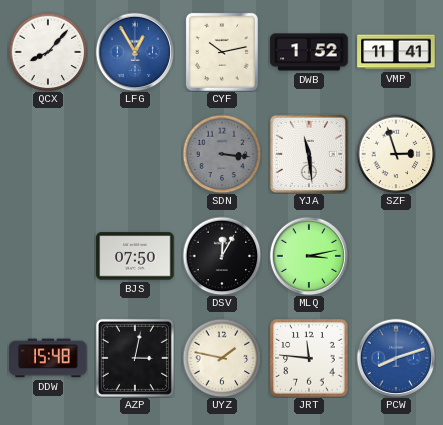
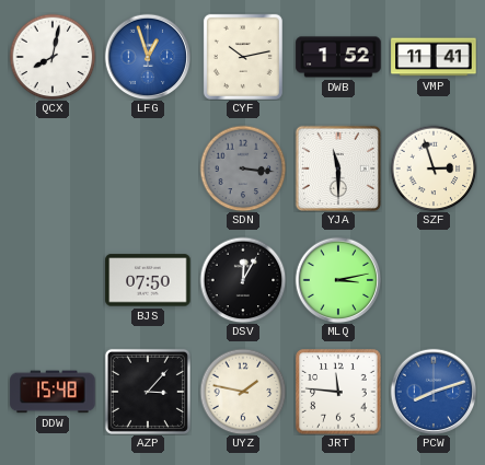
QCX: 8:07 -> 8:02
LFG: 12:55 -> 12:57
YJA: 11:29 -> 11:30
AZP: 3:02 -> 3:07
